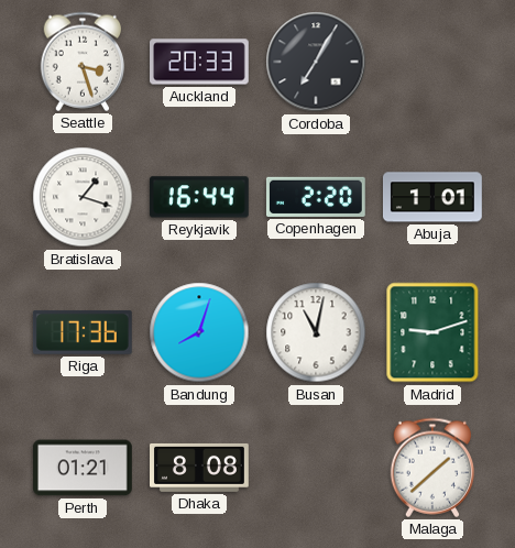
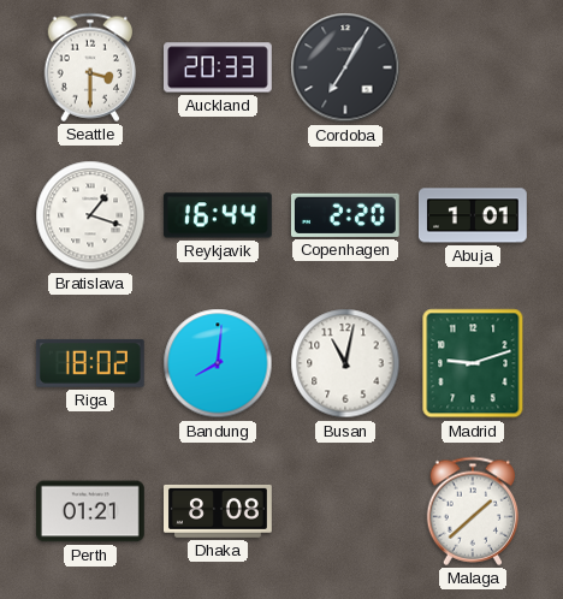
Seattle: 3:27 -> 3:30
Riga: 17:36 -> 18:02
Bandung: 8:03 -> 8:01
